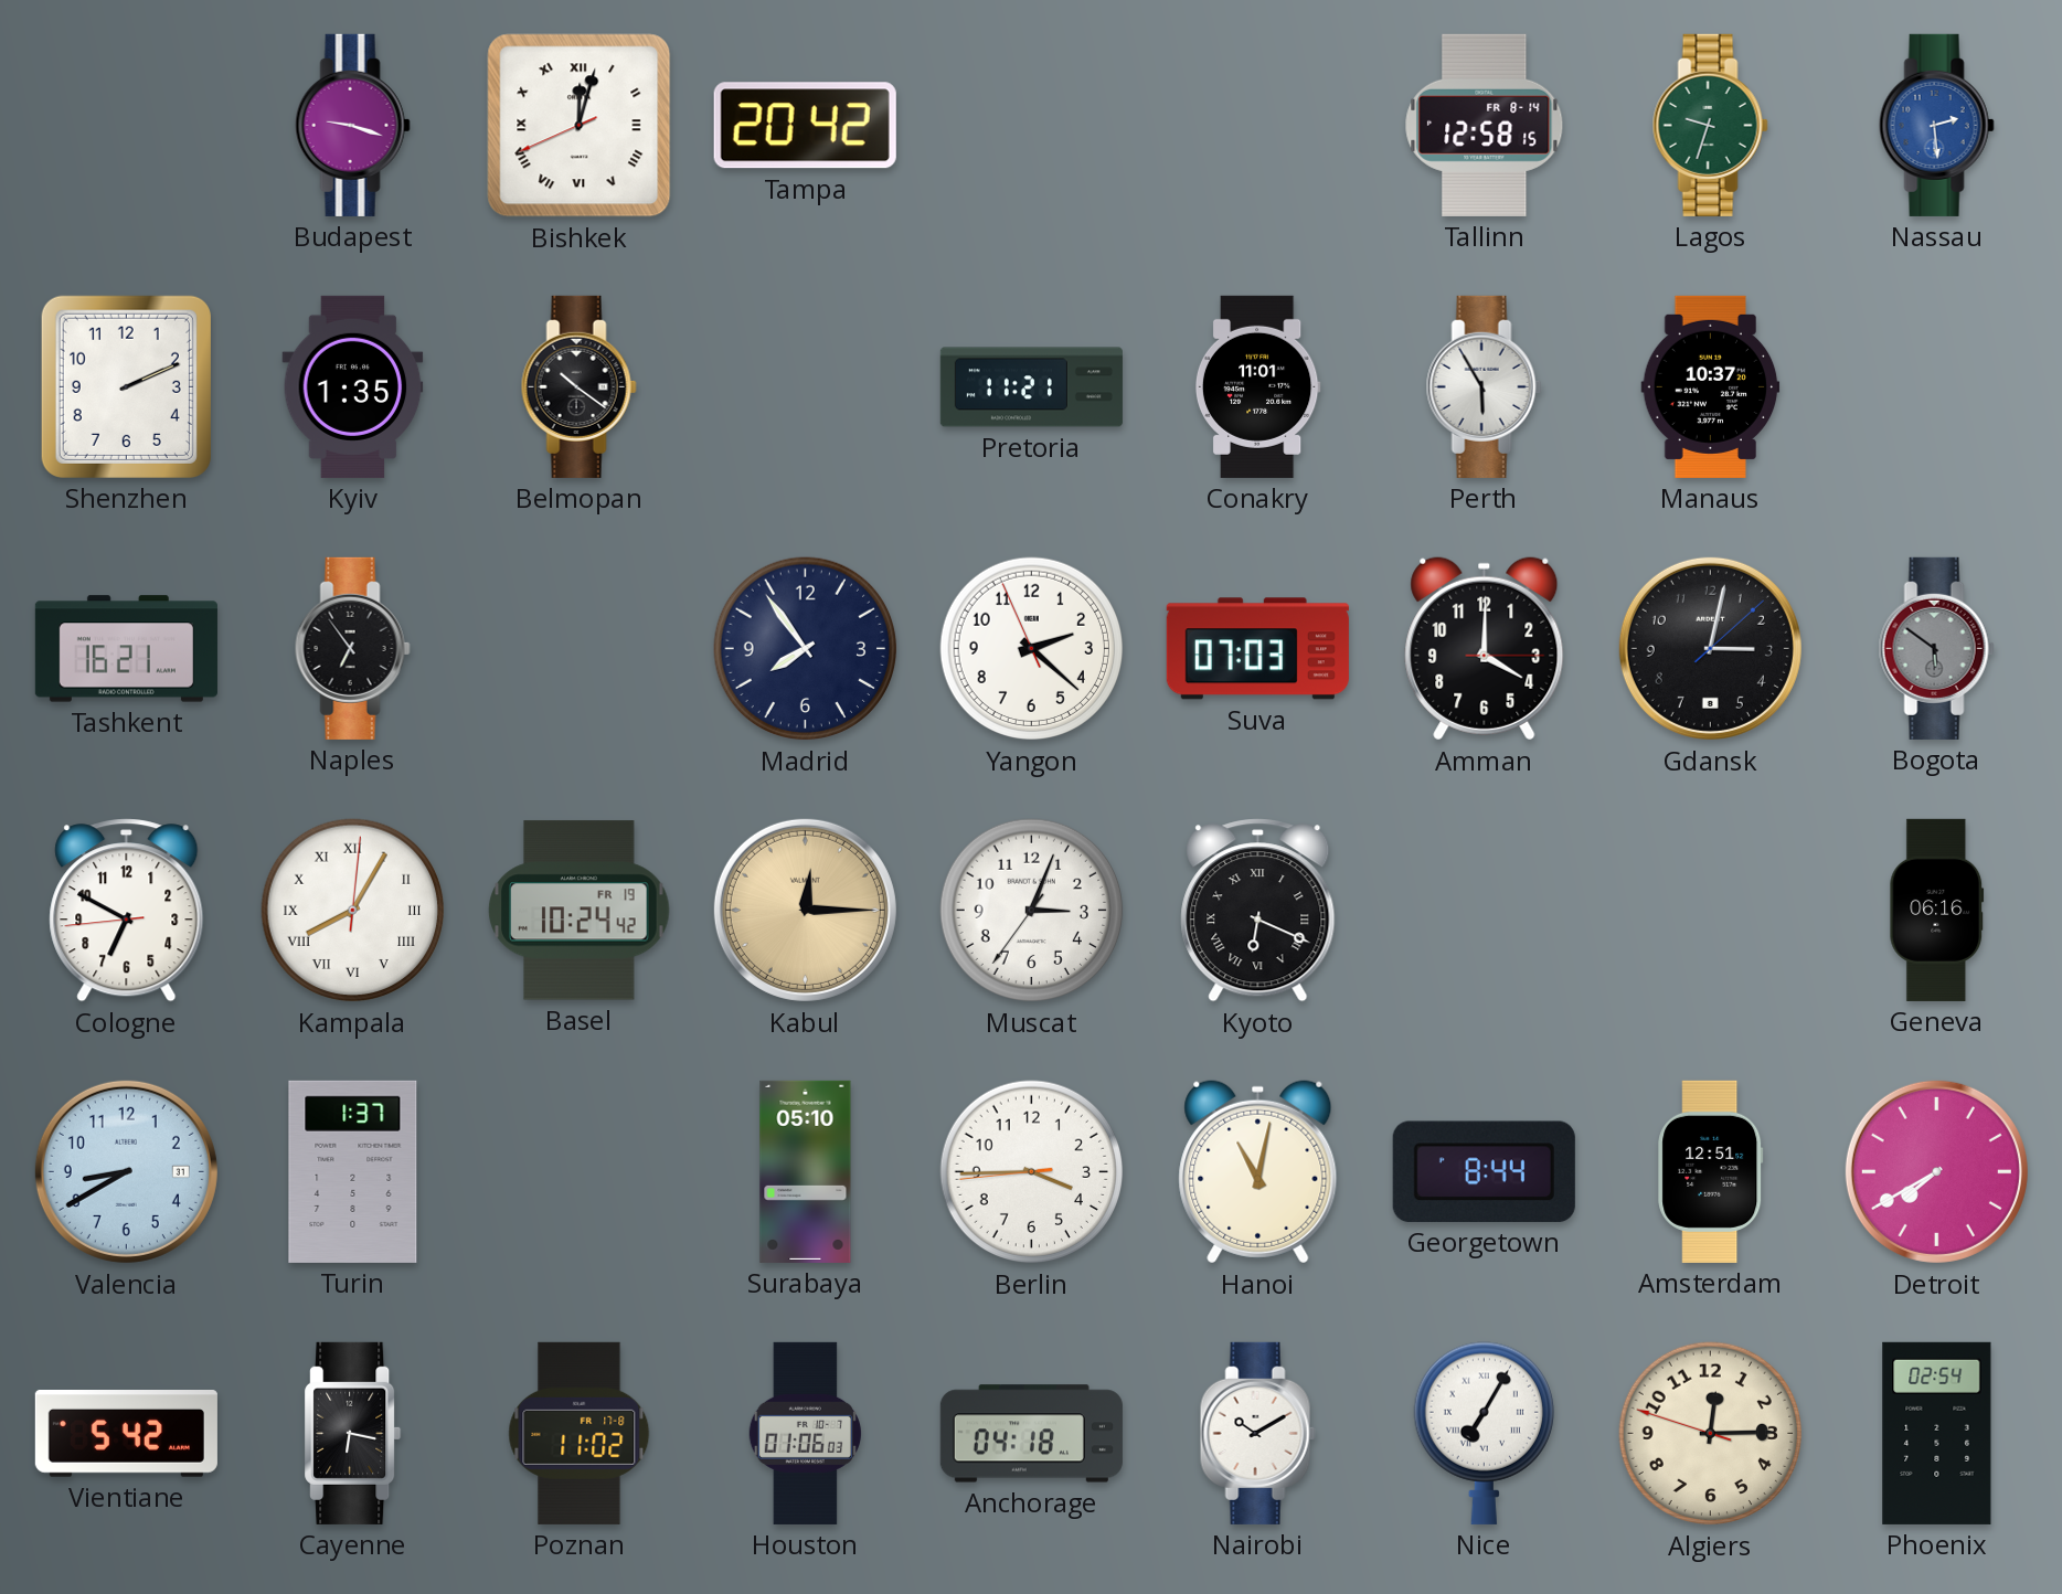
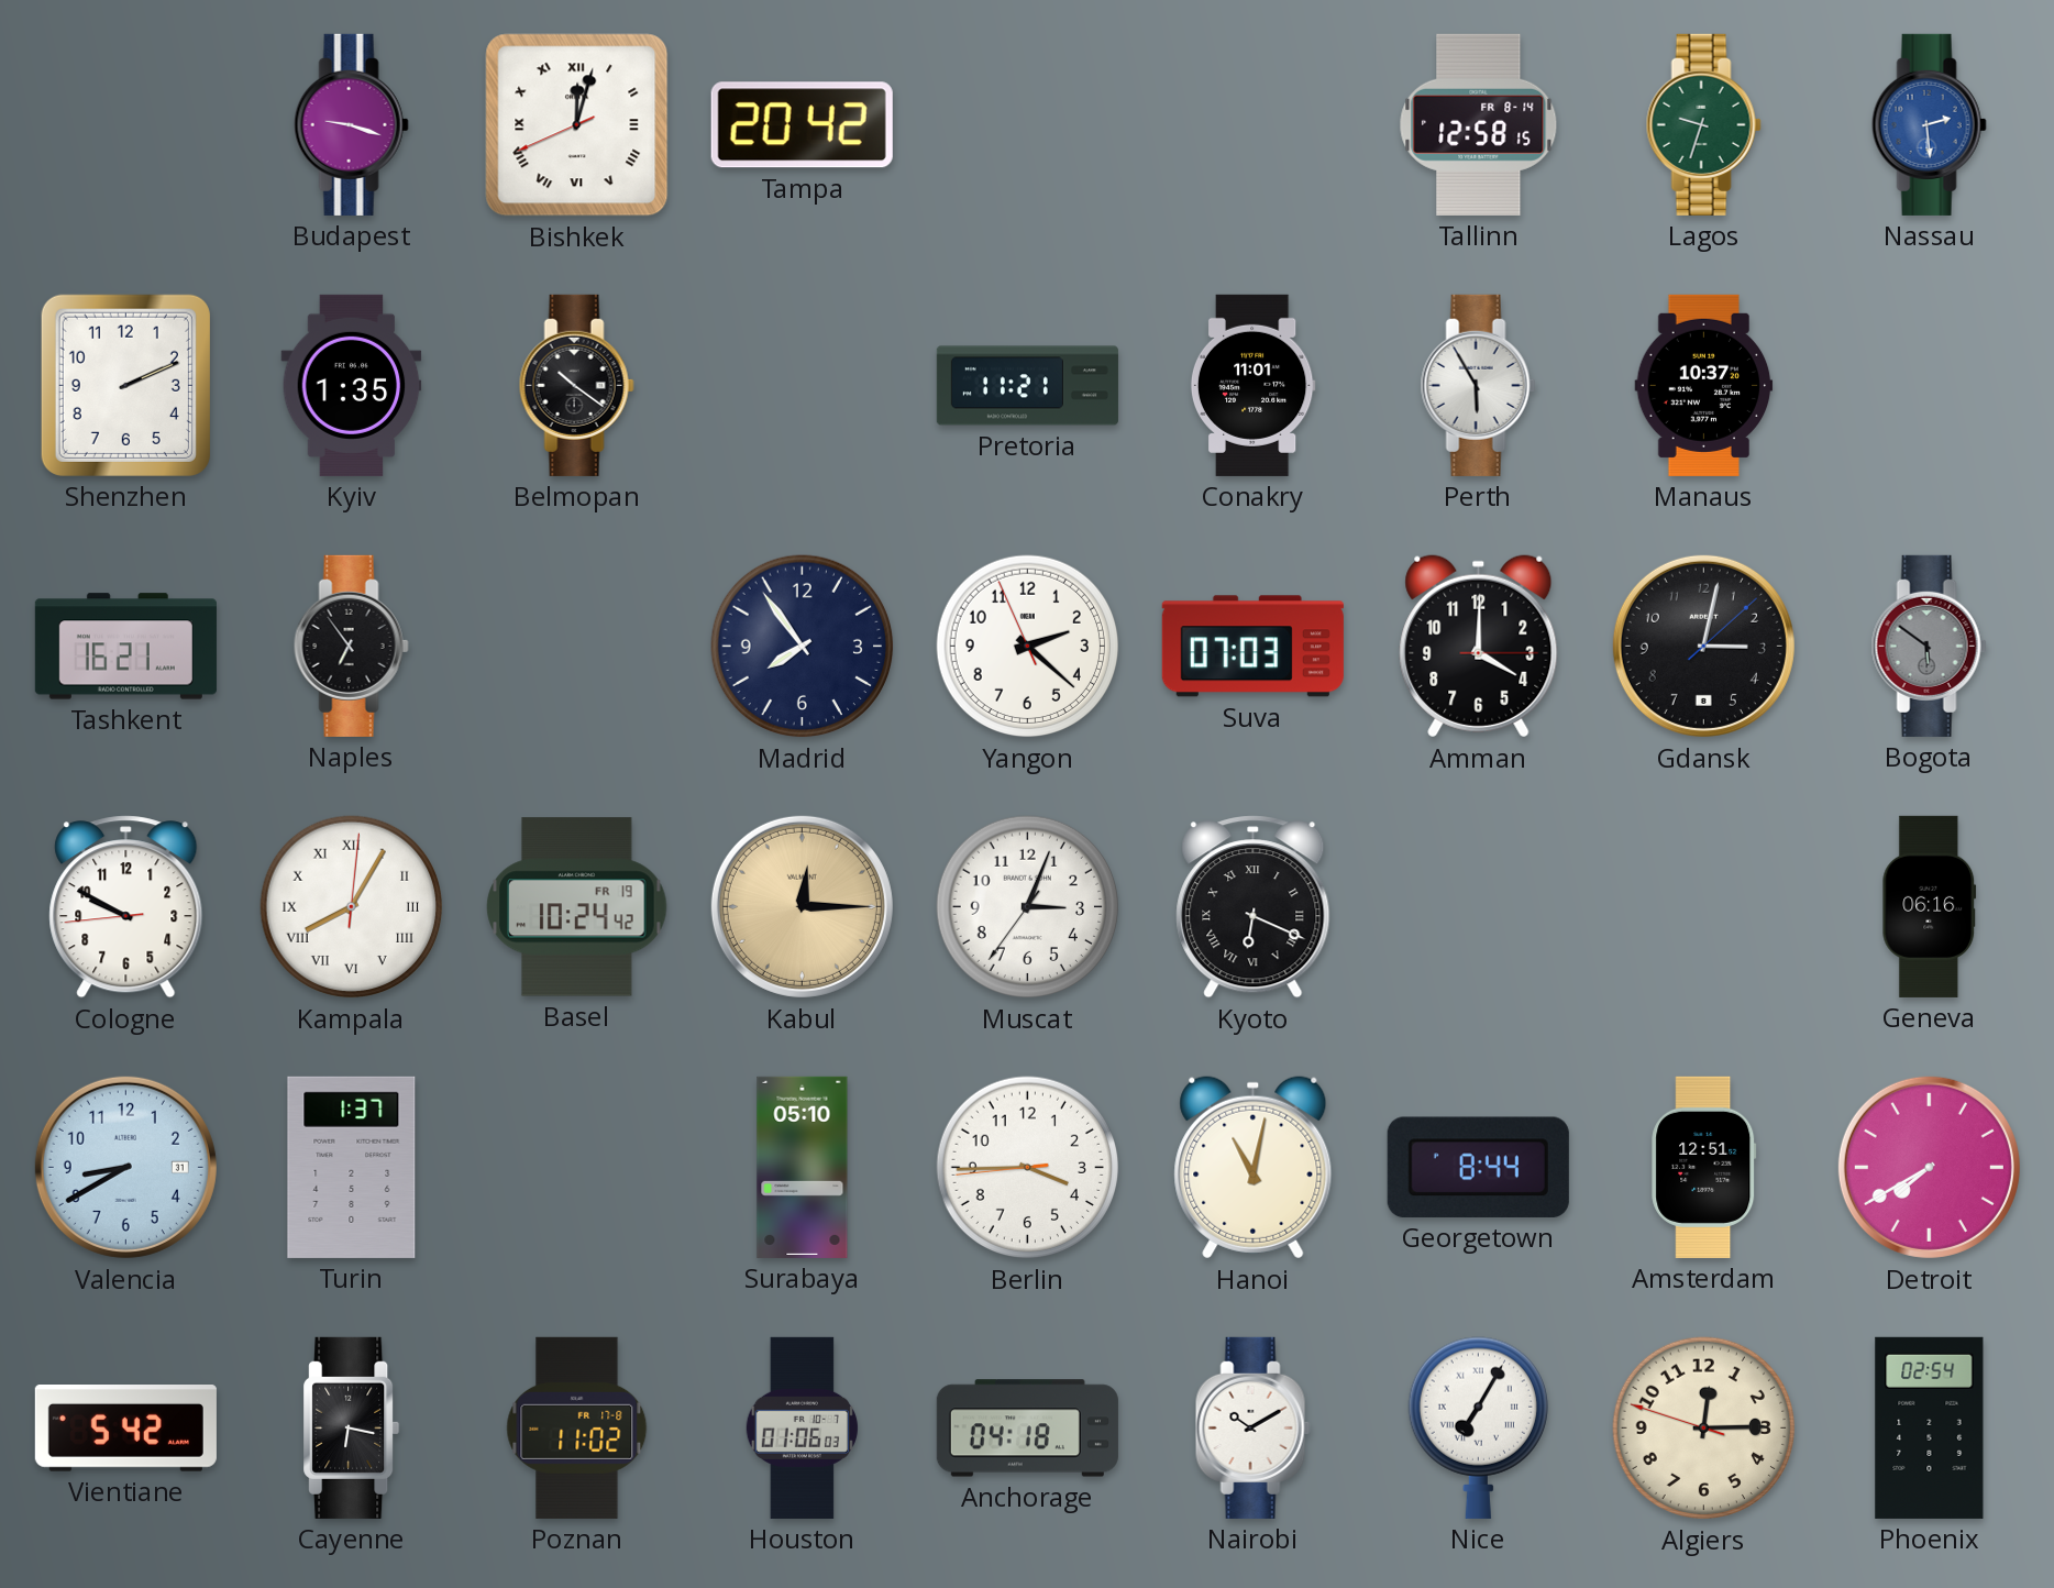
Cologne: 6:49 -> 9:49
